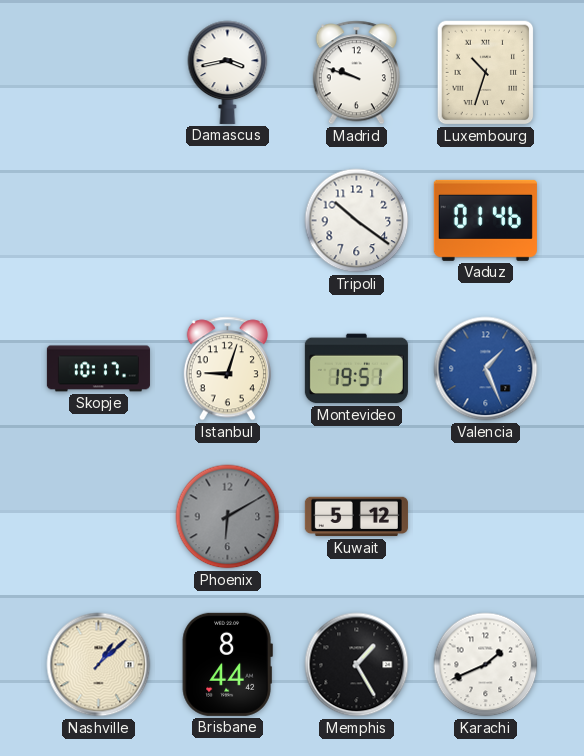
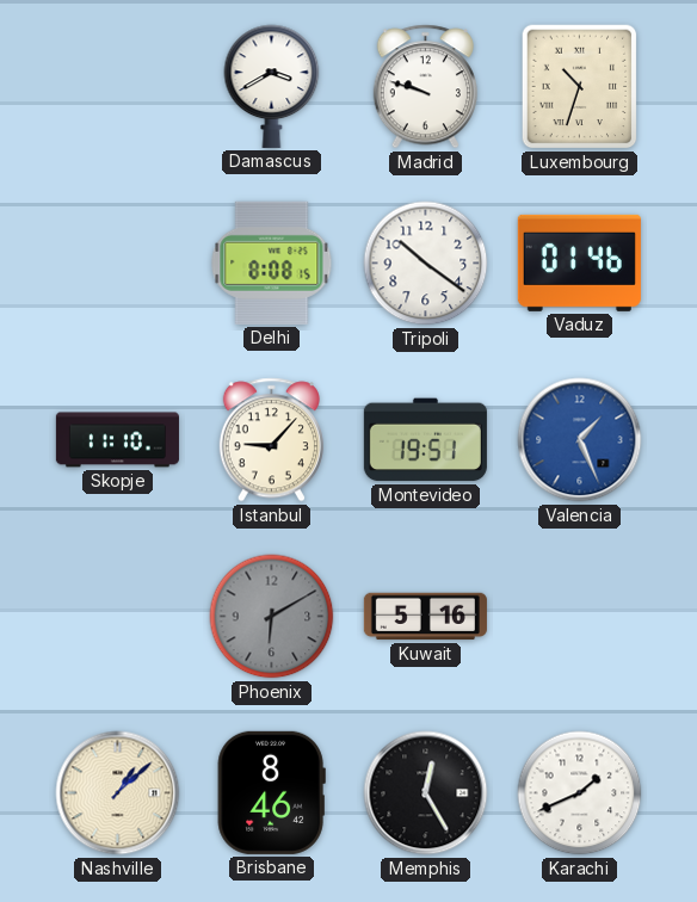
Damascus: 3:43 -> 3:40
Delhi: none -> 8:08
Skopje: 10:17 -> 11:10
Istanbul: 9:03 -> 9:07
Kuwait: 5:12 -> 5:16
Brisbane: 8:44 -> 8:46
Memphis: 1:25 -> 12:25
